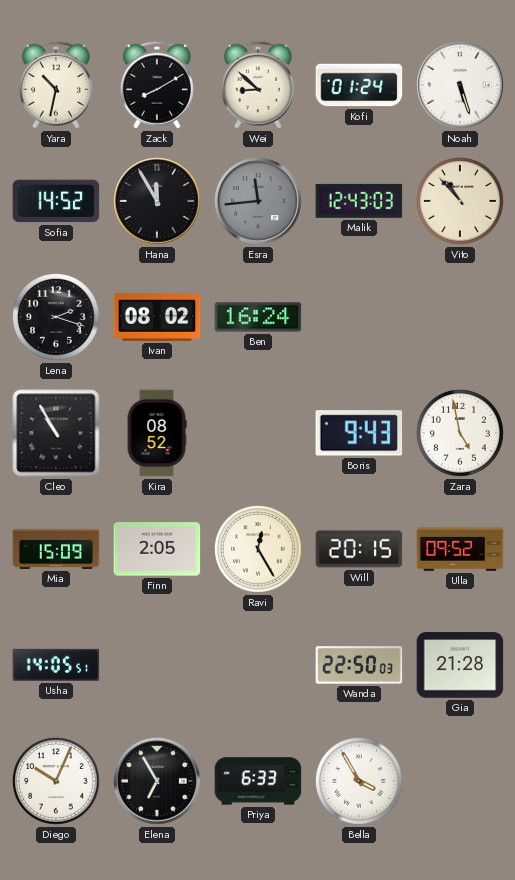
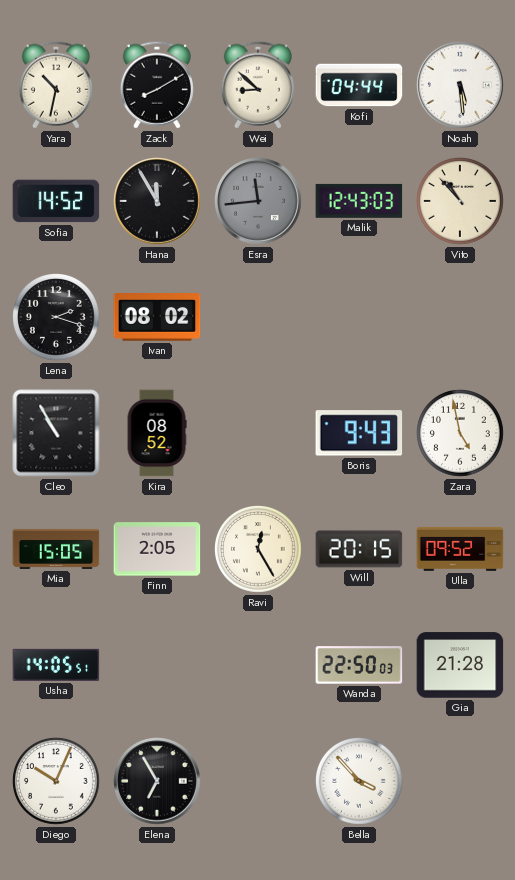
Kofi: 01:24 -> 04:44
Noah: 5:27 -> 5:29
Ben: 16:24 -> none
Mia: 15:09 -> 15:05
Priya: 6:33 -> none
Bella: 3:55 -> 3:53
